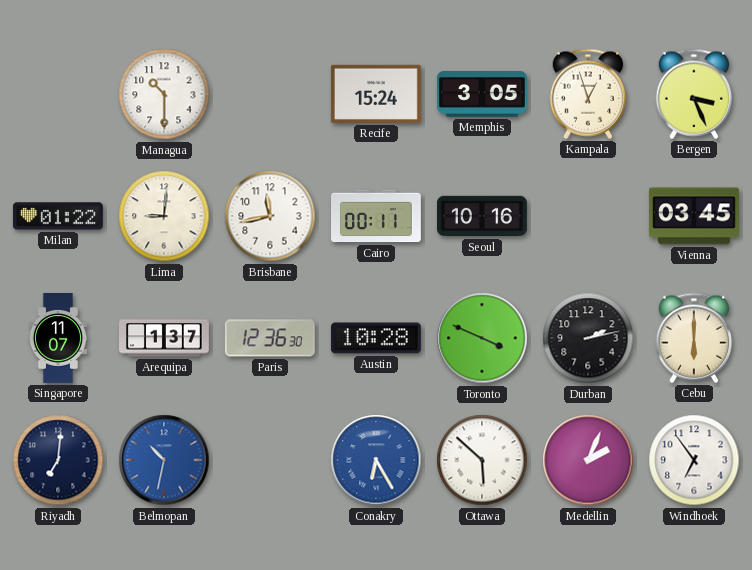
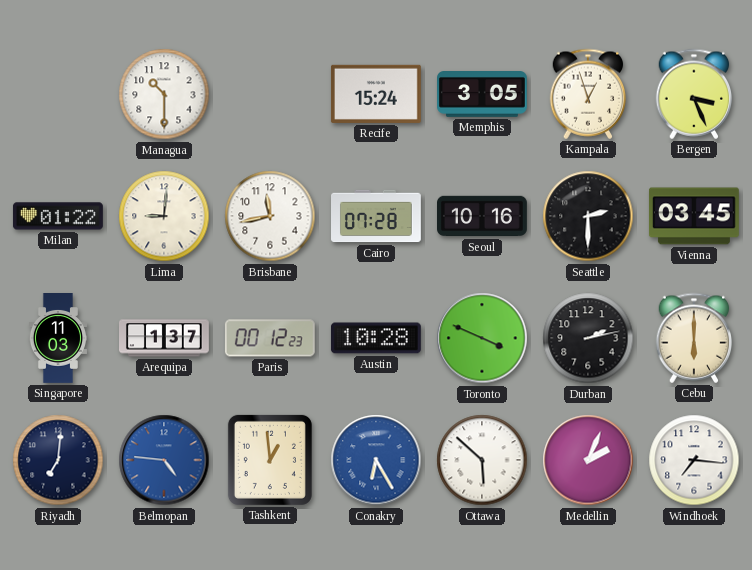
Cairo: 00:11 -> 07:28
Seattle: none -> 2:30
Singapore: 11:07 -> 11:03
Paris: 12:36 -> 00:12
Belmopan: 10:32 -> 4:46
Tashkent: none -> 12:59
Windhoek: 6:54 -> 7:16
